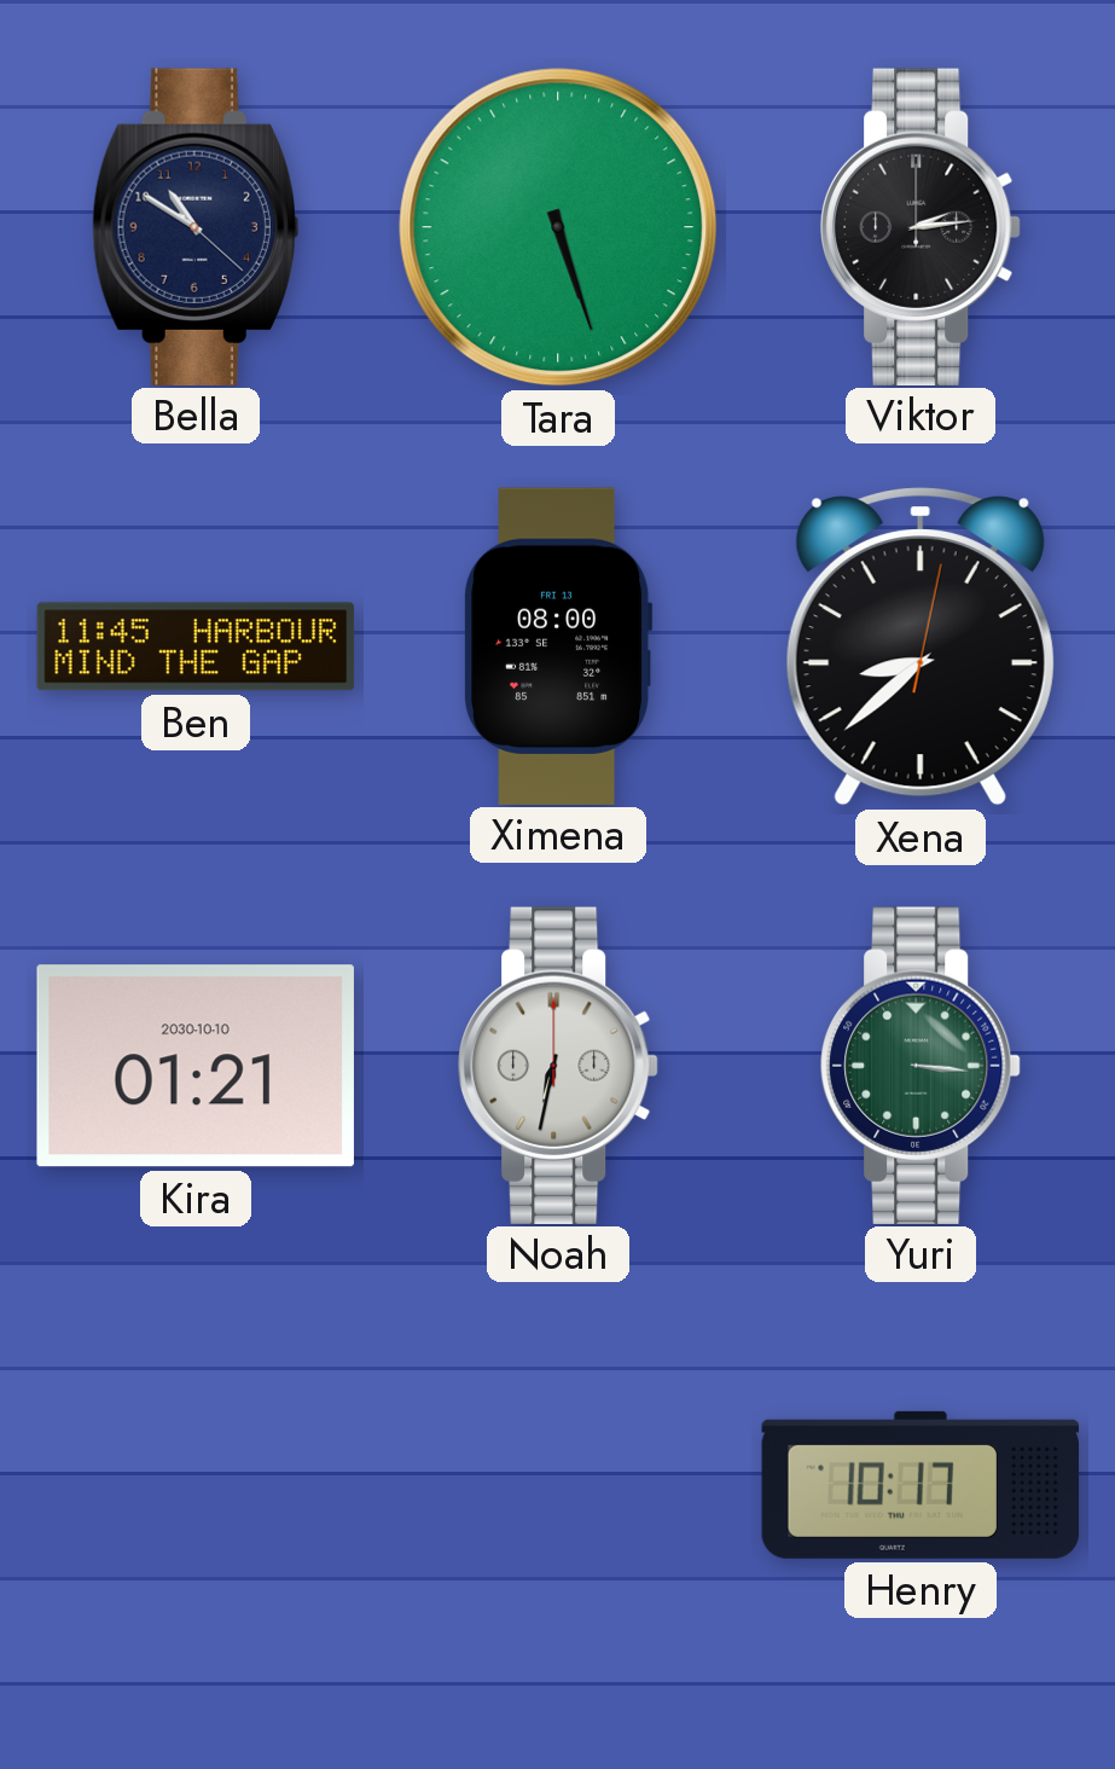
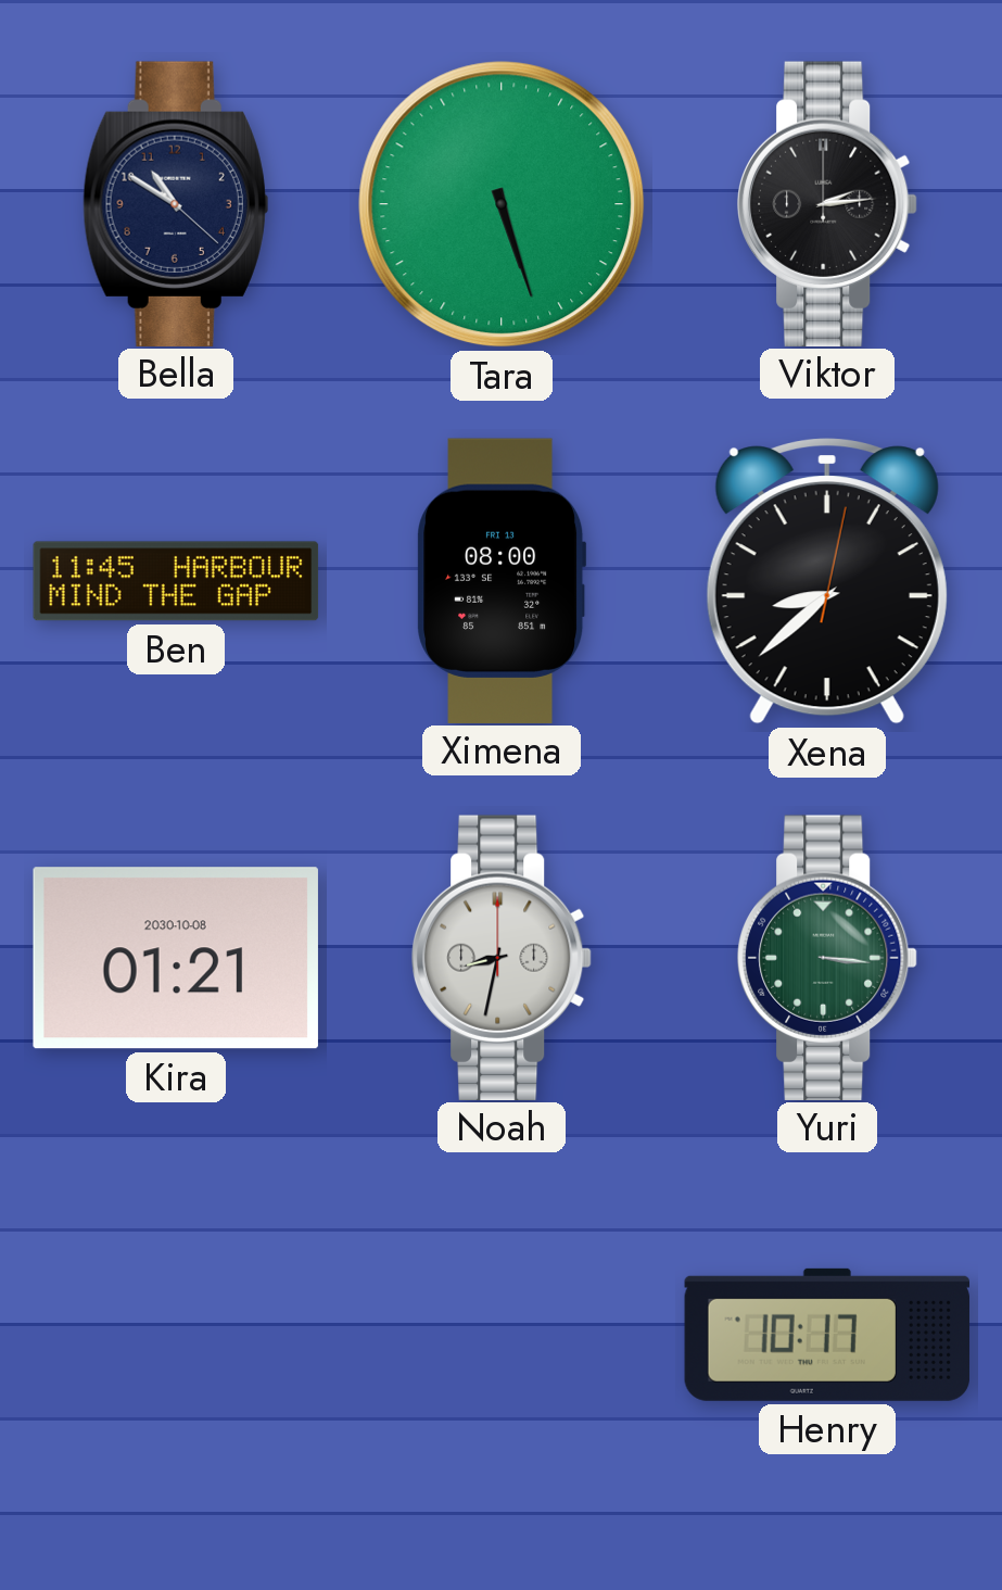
Kira date: 2030-10-10 -> 2030-10-08
Noah: 6:32 -> 8:32
